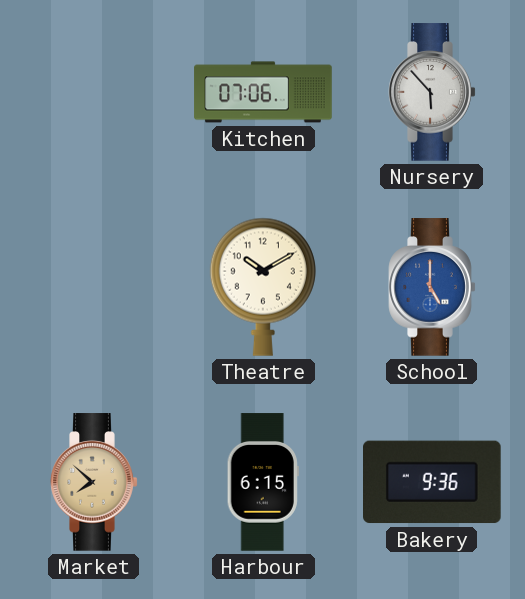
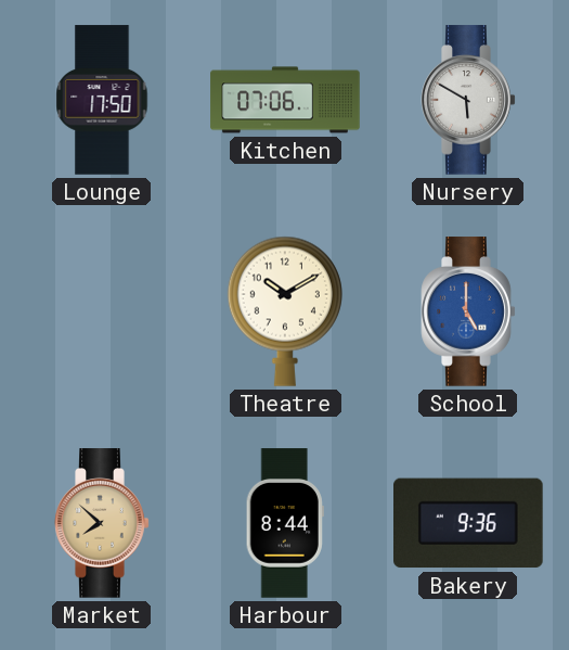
Lounge: none -> 17:50
Nursery: 5:53 -> 5:50
Harbour: 6:15 -> 8:44
